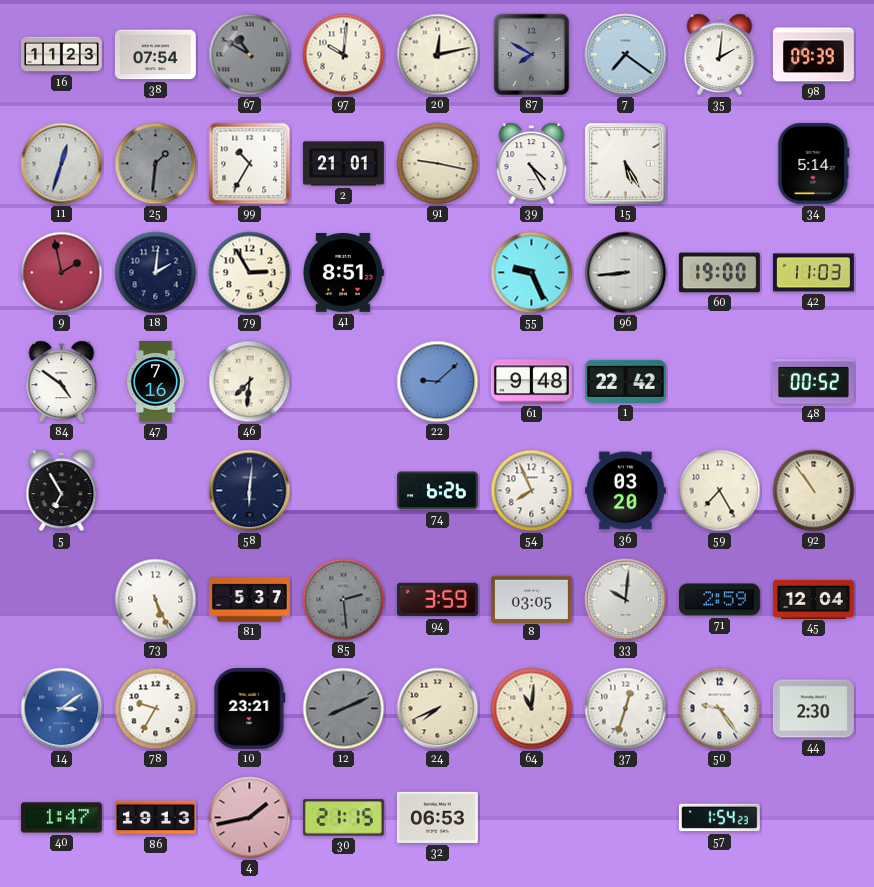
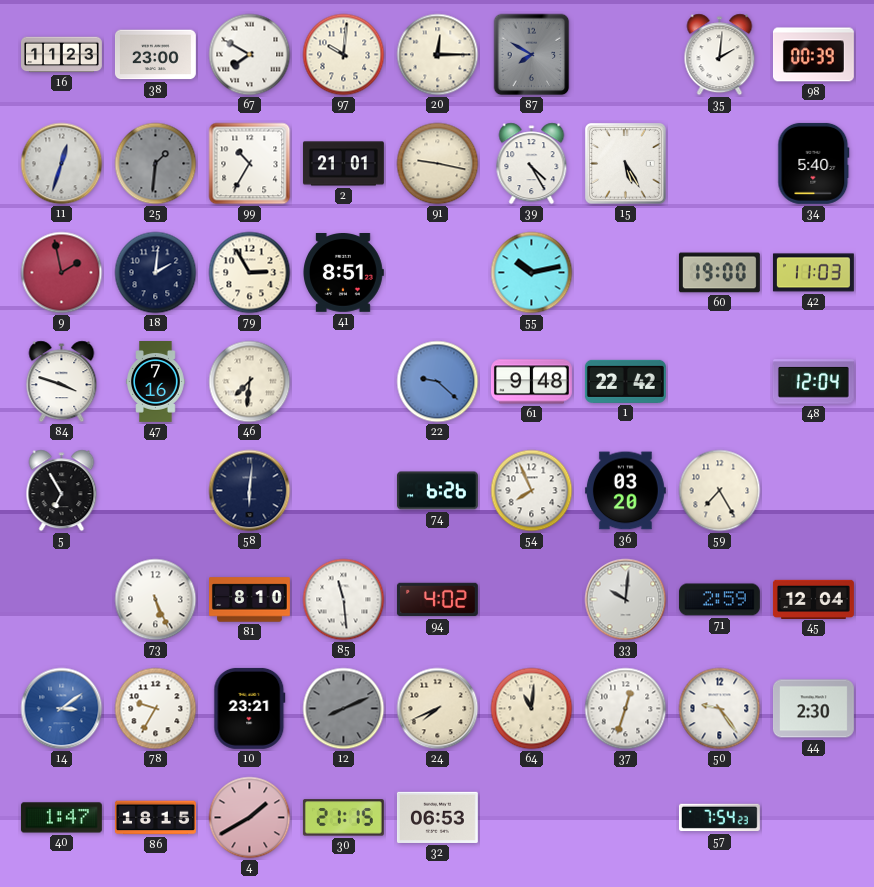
38: 07:54 -> 23:00
67: 10:50 -> 7:50
67 dial: grey -> white
20: 12:13 -> 12:15
7: 7:21 -> none
98: 09:39 -> 00:39
34: 5:14 -> 5:40
55: 9:26 -> 10:13
96: 8:44 -> none
84: 4:51 -> 3:48
22: 9:08 -> 9:22
48: 00:52 -> 12:04
92: 10:54 -> none
81: 5:37 -> 8:10
85: 2:29 -> 11:29
85 dial: grey -> white
94: 3:59 -> 4:02
8: 03:05 -> none
86: 19:13 -> 18:15
4: 1:43 -> 1:40
57: 1:54 -> 7:54
